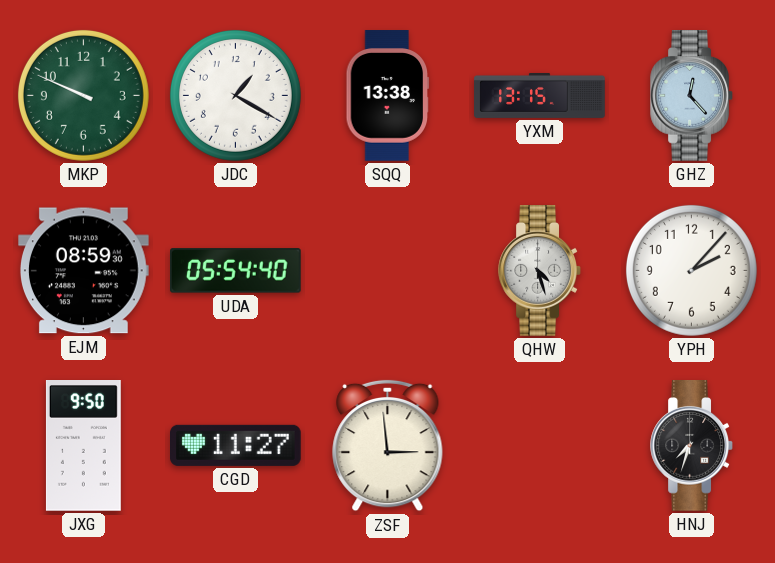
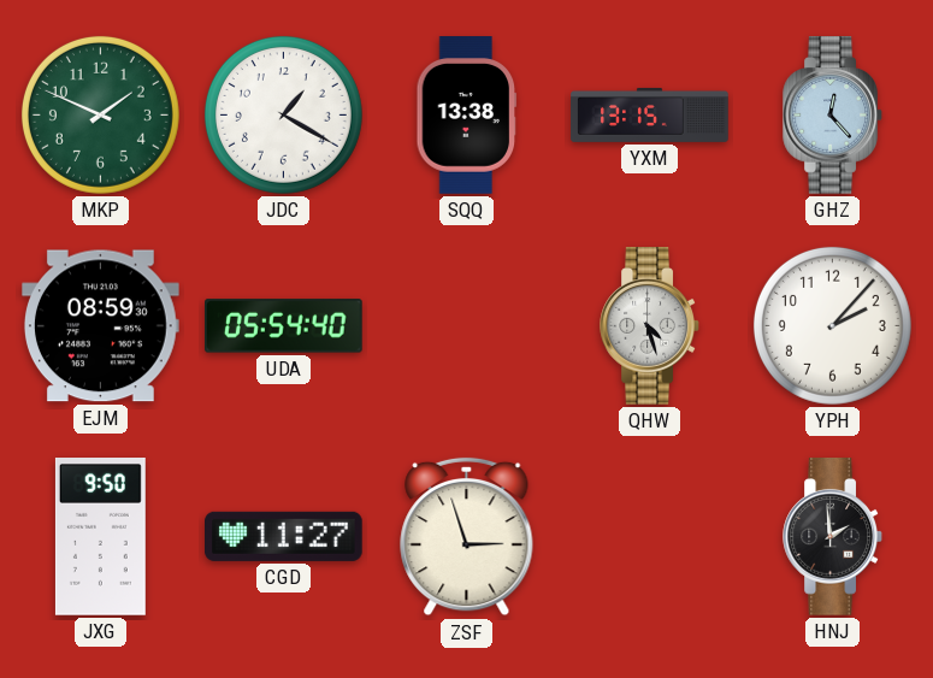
MKP: 9:49 -> 1:49
ZSF: 2:59 -> 2:57
HNJ: 7:33 -> 1:59
